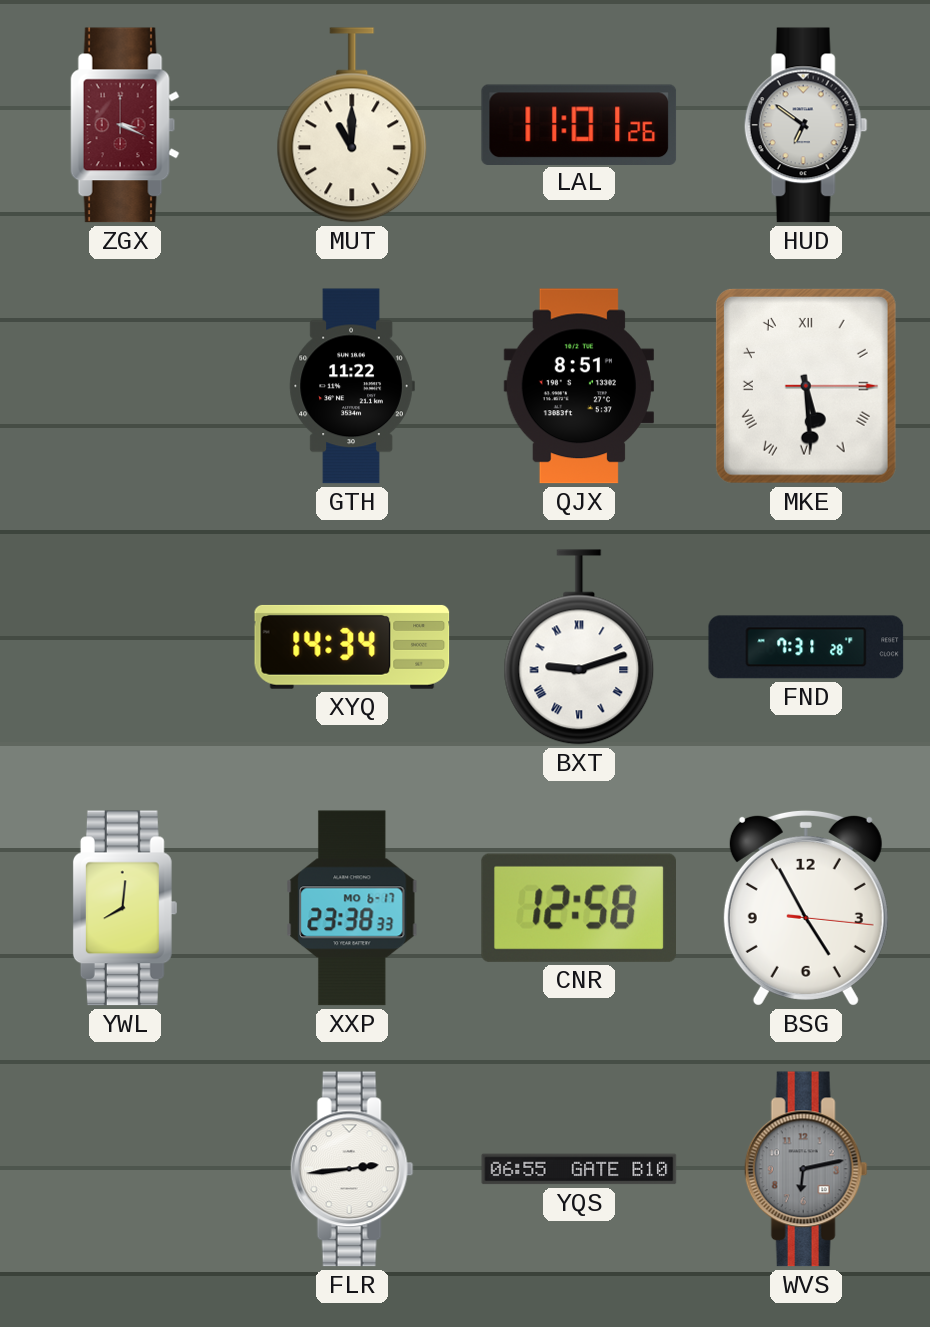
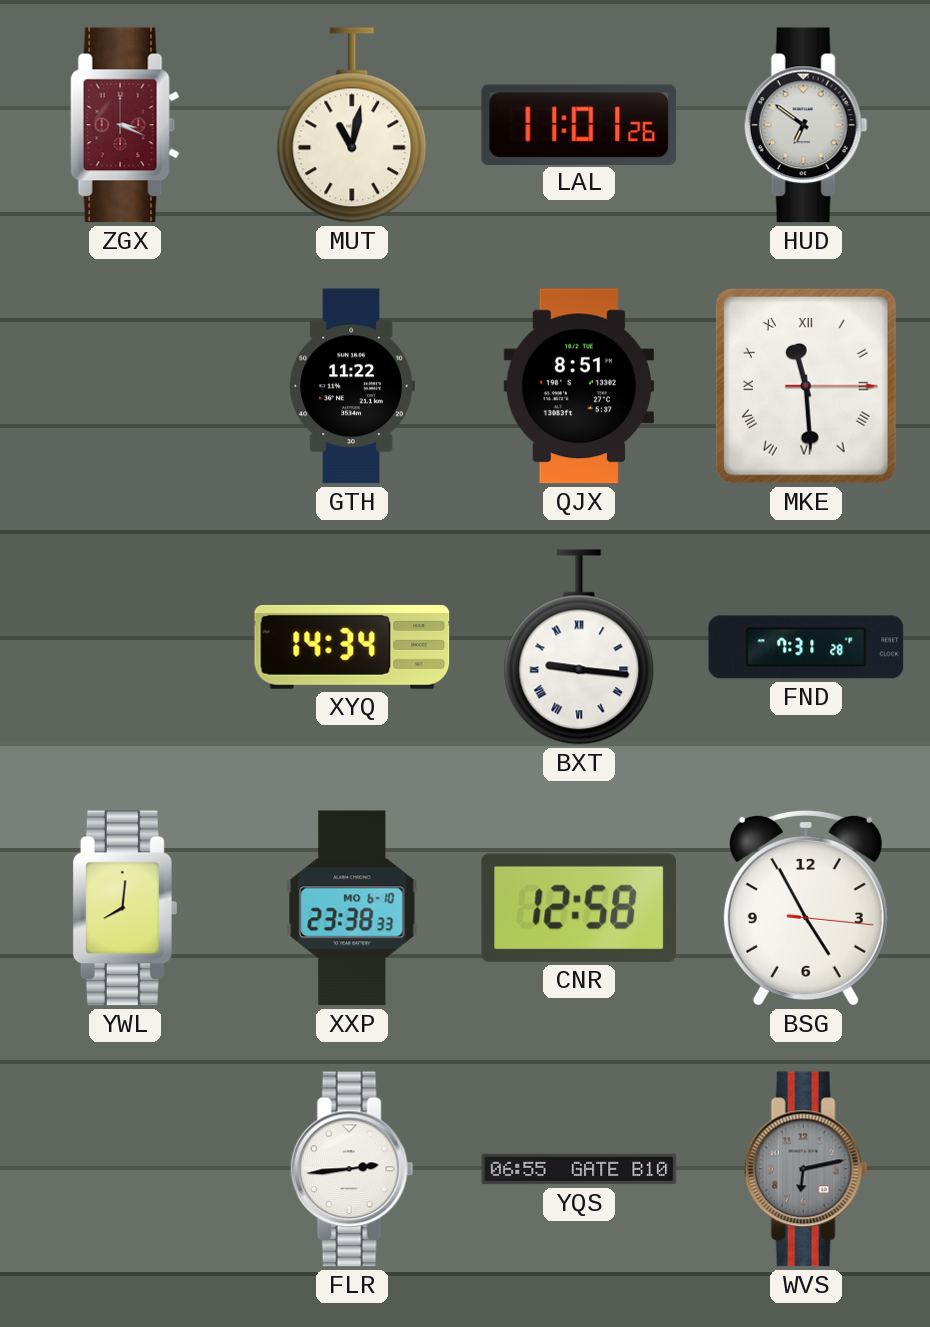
MUT: 11:00 -> 11:02
MKE: 5:29 -> 11:29
BXT: 9:12 -> 9:16
XXP date: MO 6-17 -> MO 6-10
